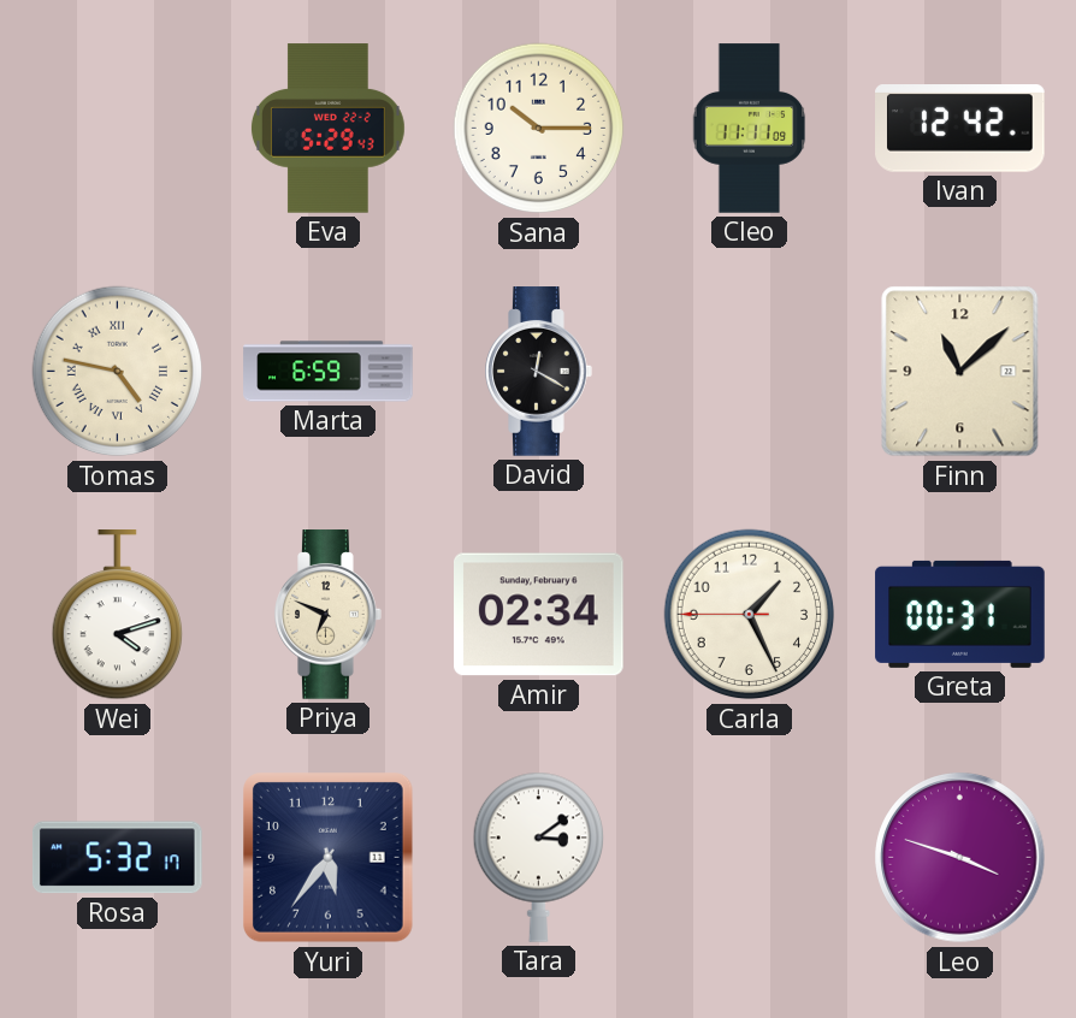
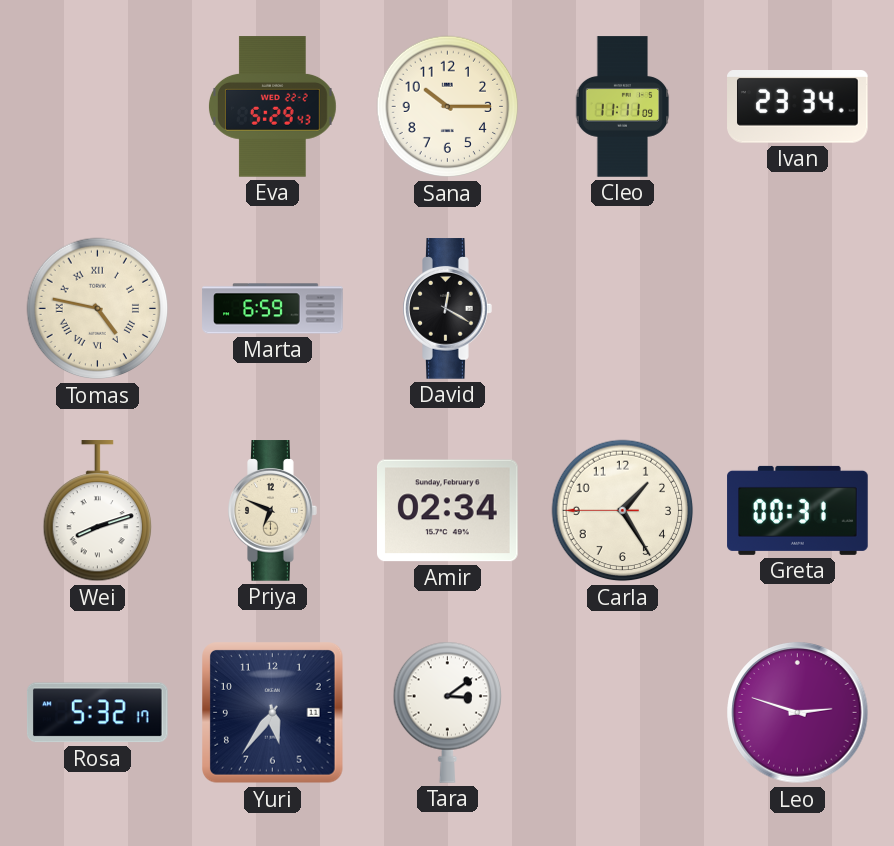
Ivan: 12:42 -> 23:34
Finn: 11:08 -> none
Wei: 4:12 -> 8:12
Carla: 1:25 -> 1:24
Leo: 3:48 -> 2:48
